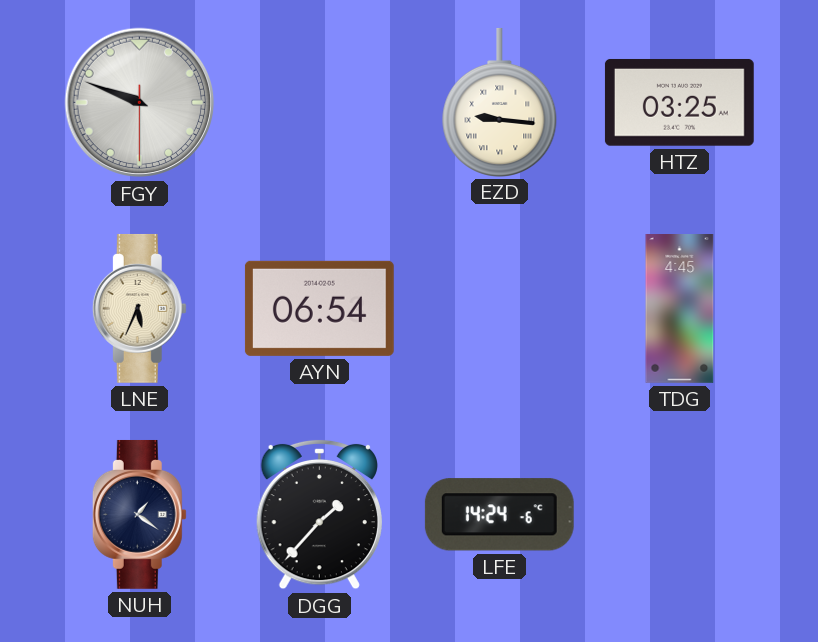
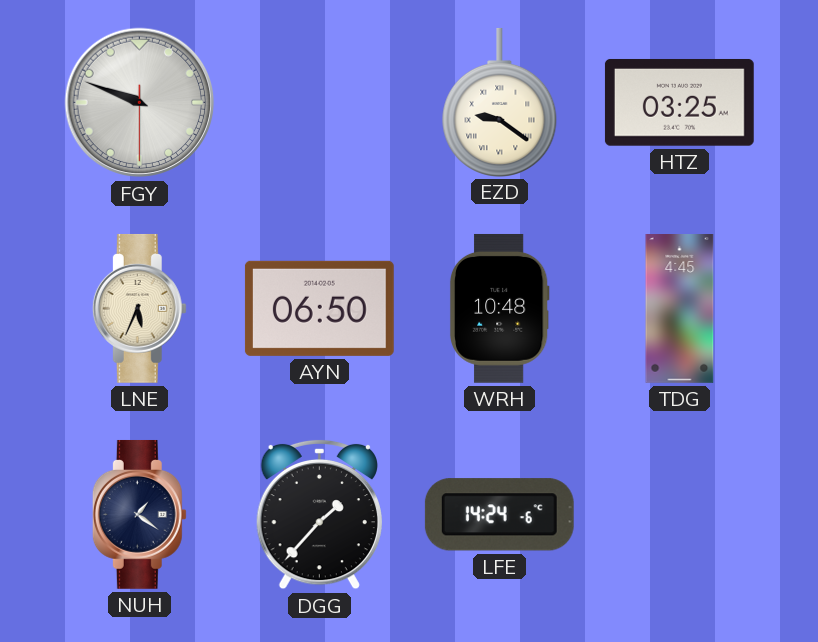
EZD: 9:16 -> 9:21
AYN: 06:54 -> 06:50
WRH: none -> 10:48
